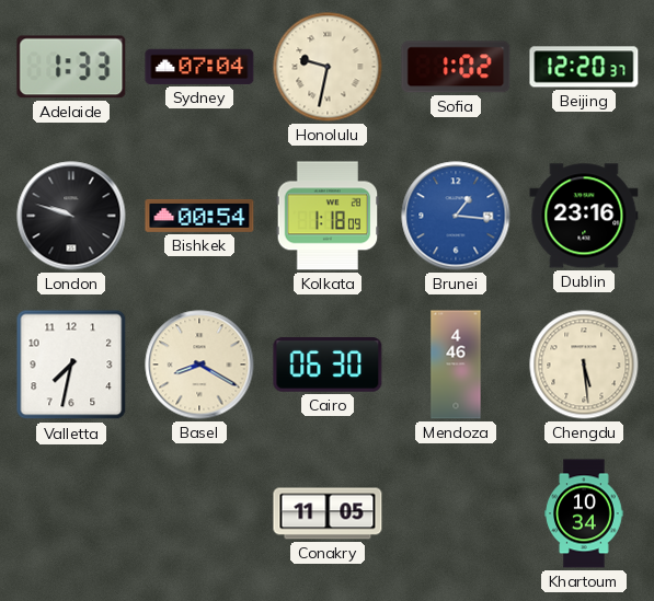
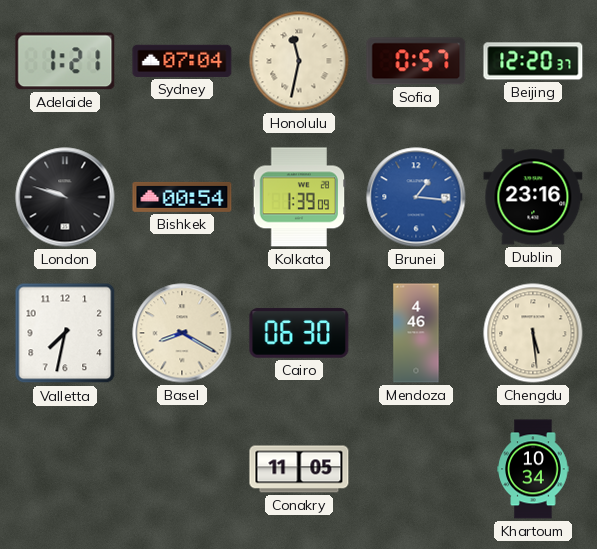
Adelaide: 1:33 -> 1:21
Honolulu: 9:32 -> 11:32
Sofia: 1:02 -> 0:57
Kolkata: 1:18 -> 1:39
